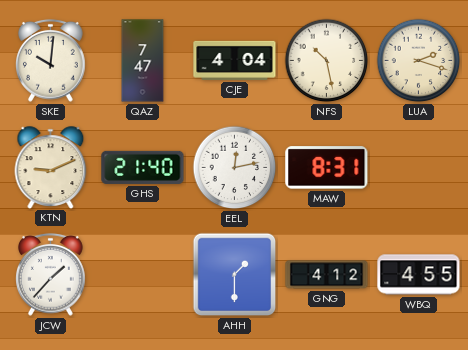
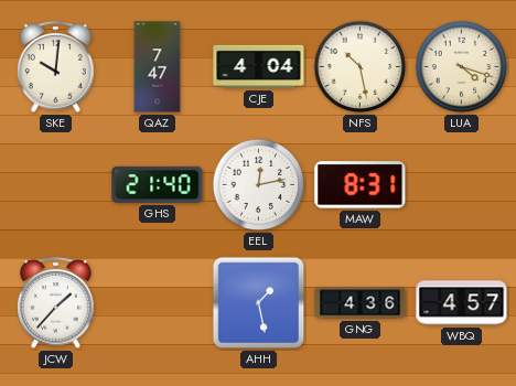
LUA: 2:18 -> 4:18
KTN: 9:11 -> none
AHH: 1:30 -> 1:28
GNG: 4:12 -> 4:36
WBQ: 4:55 -> 4:57
